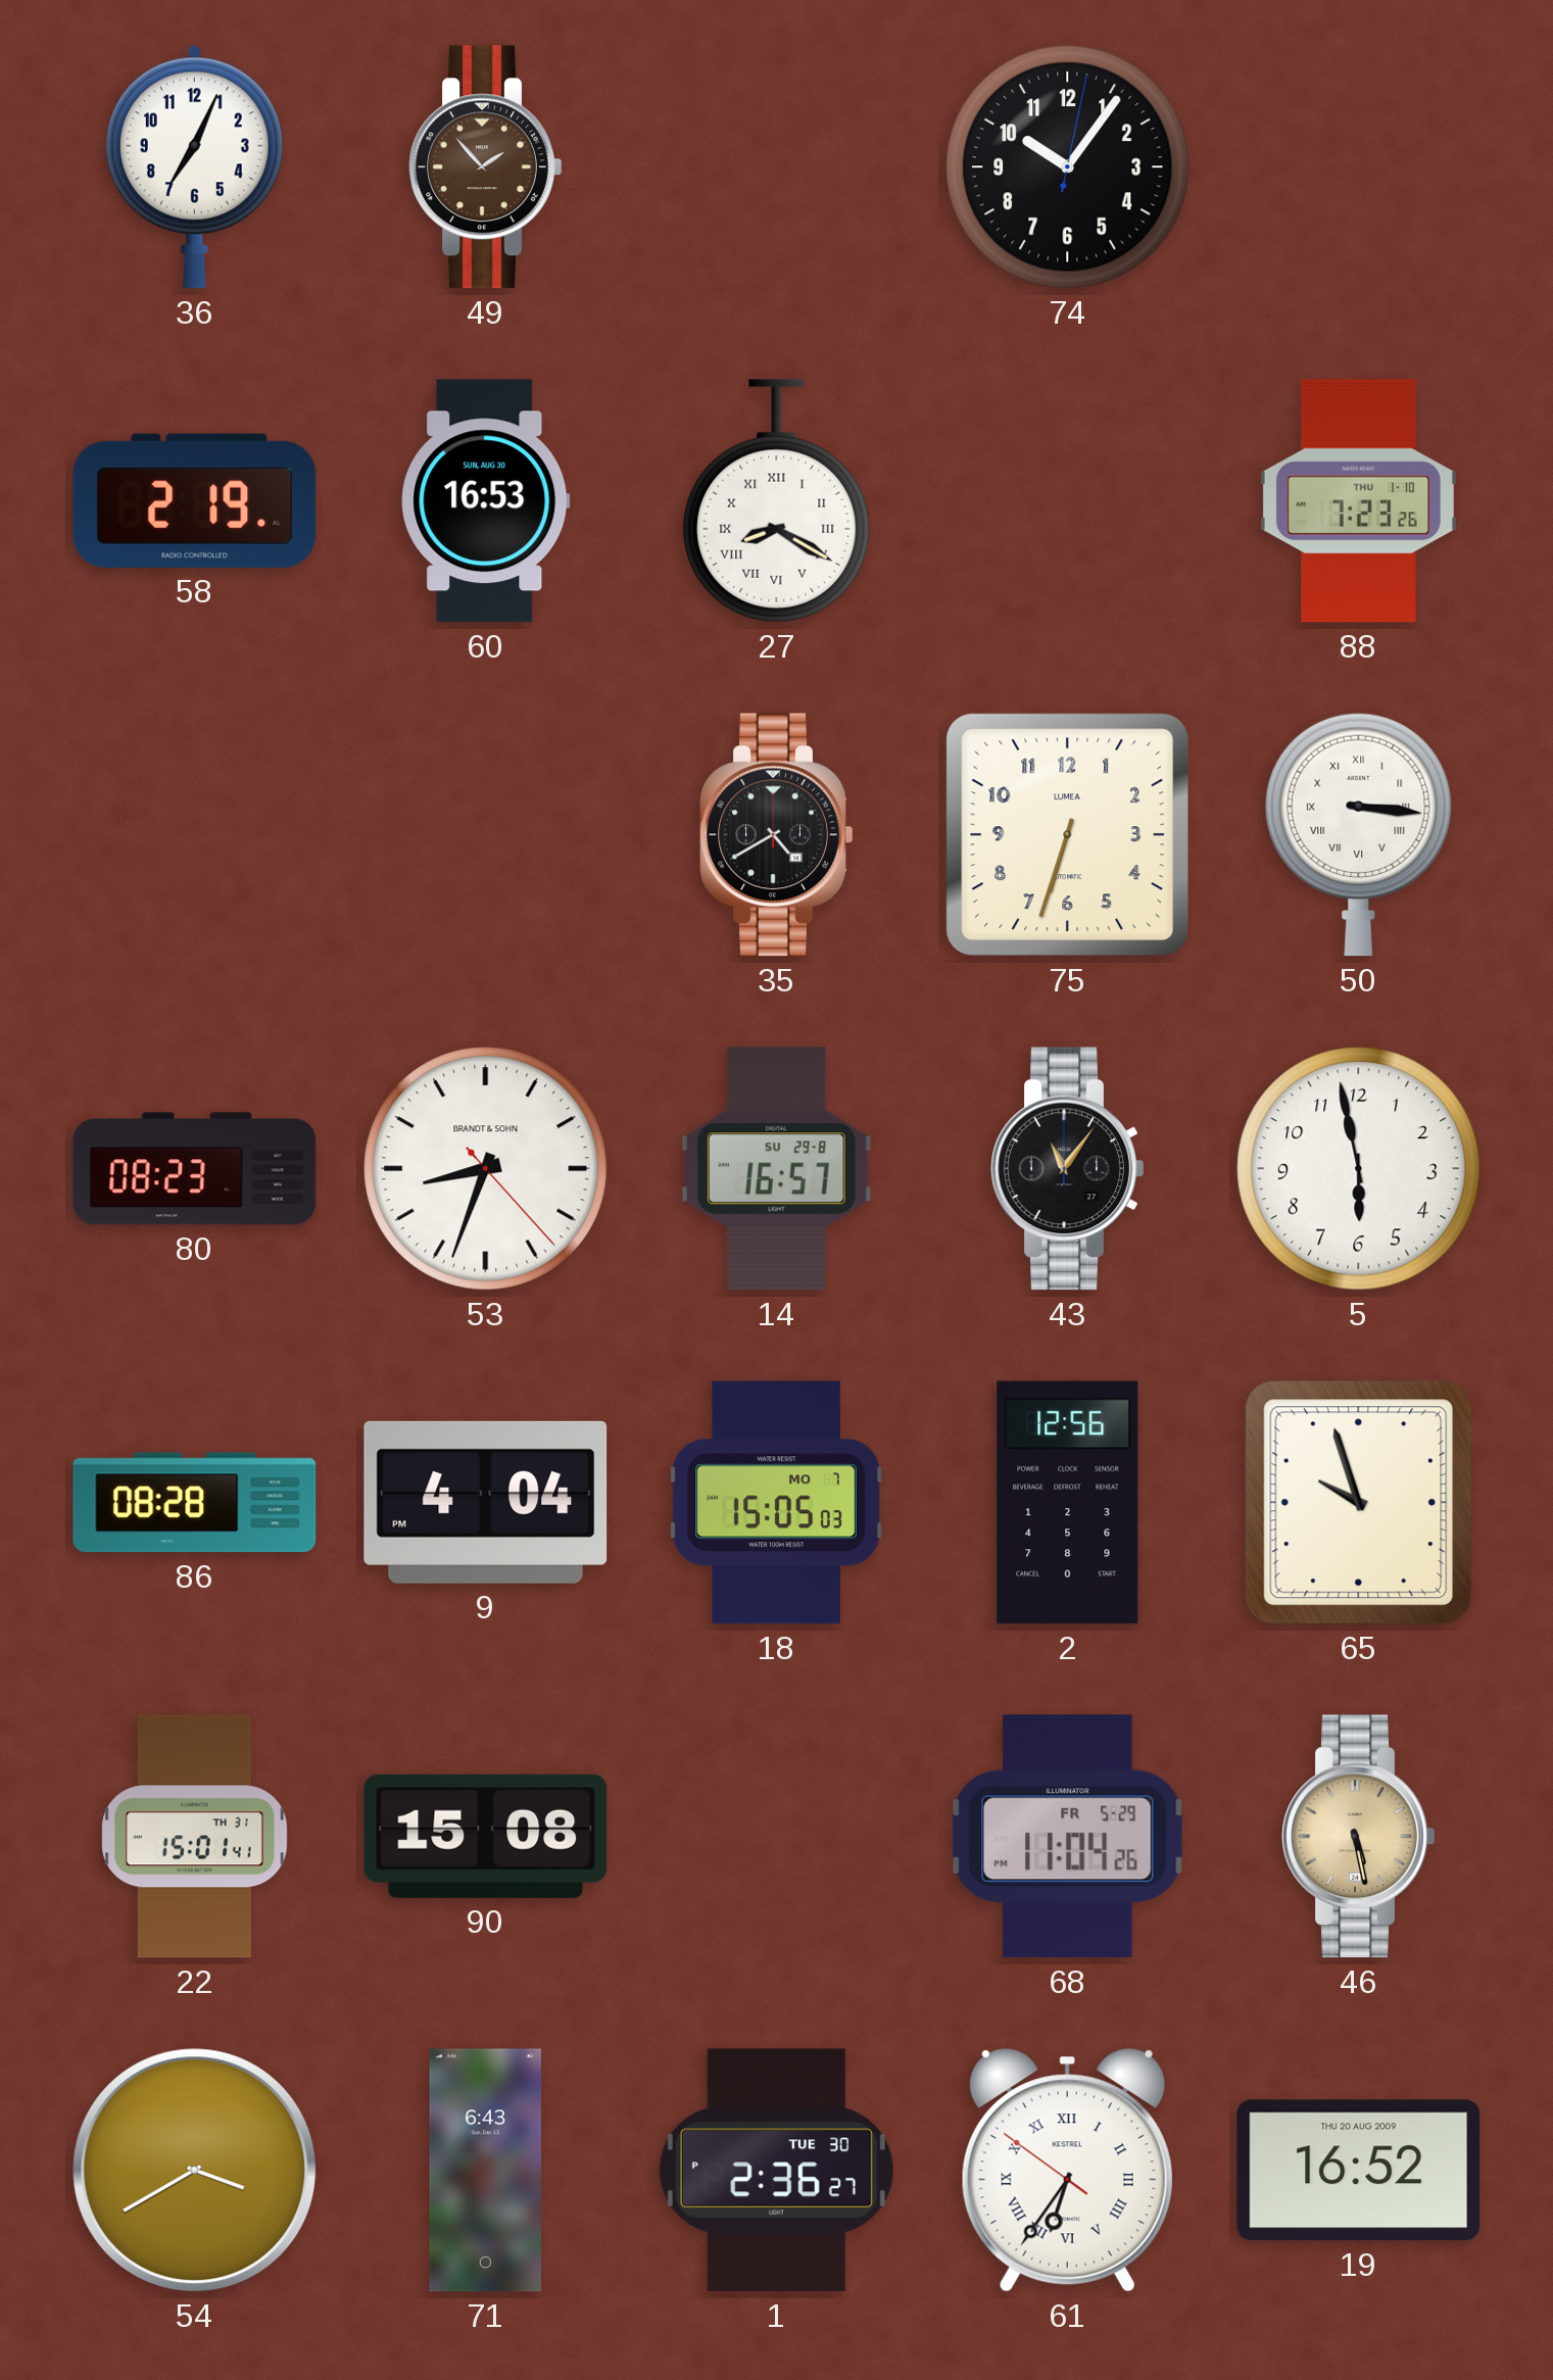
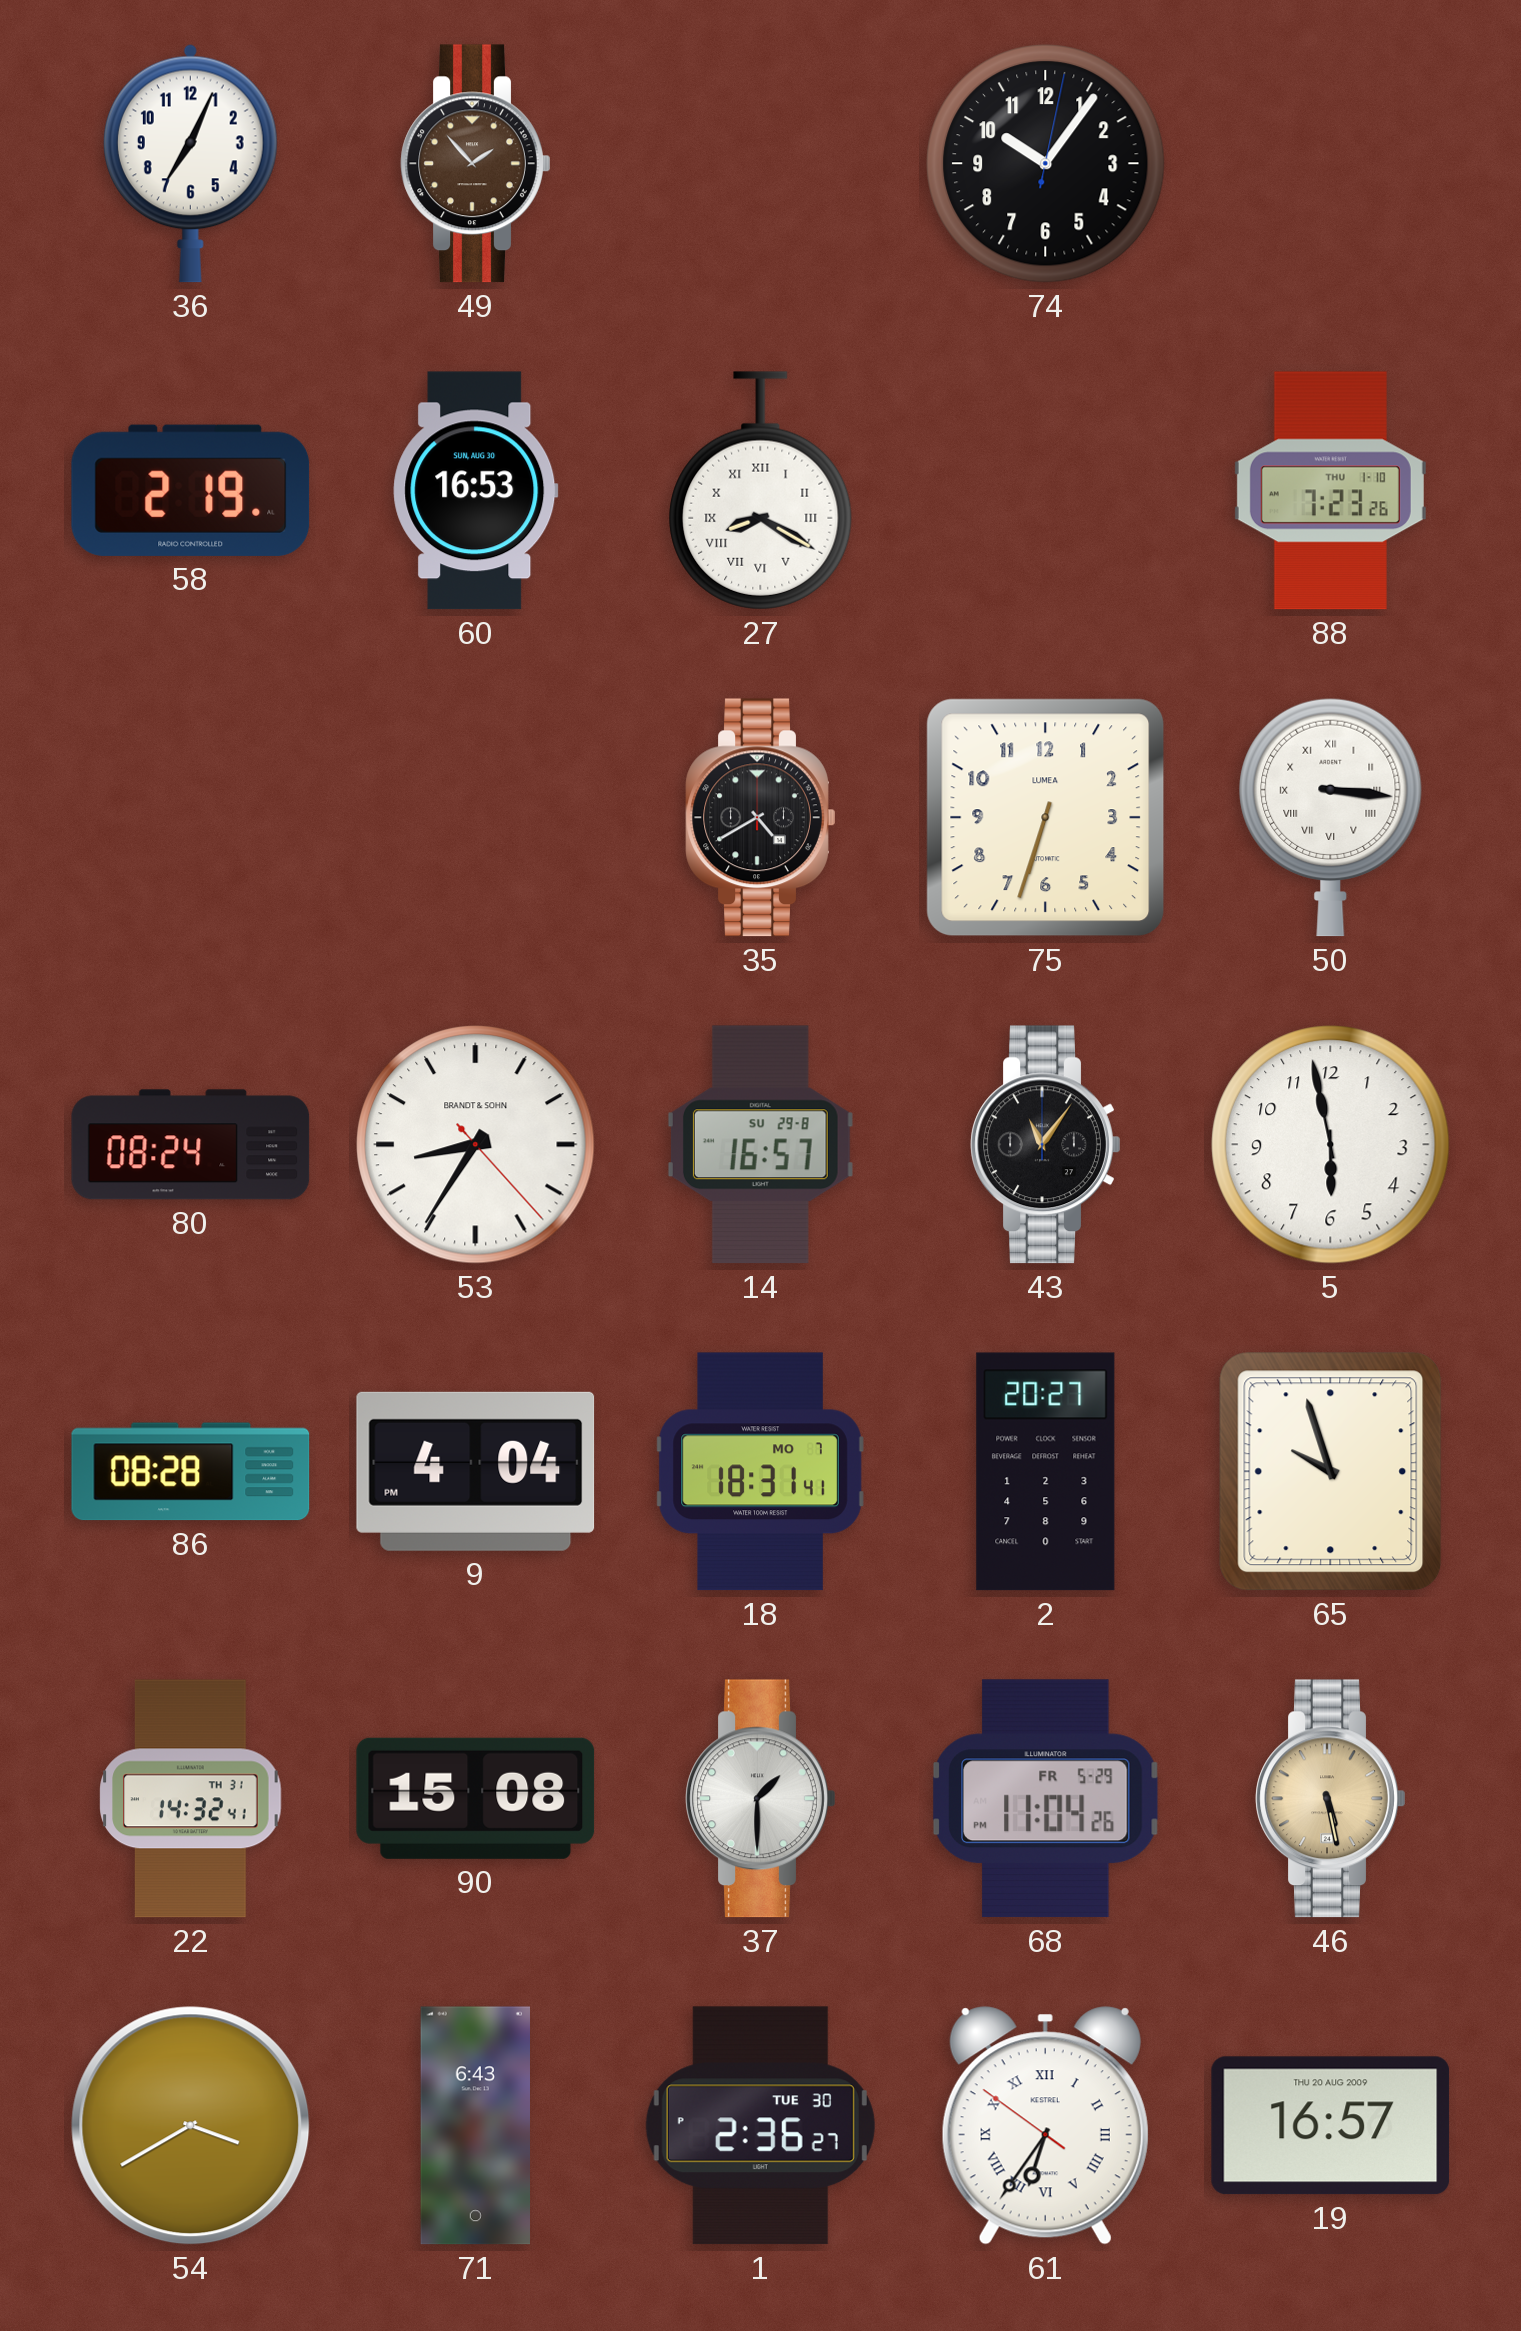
80: 08:23 -> 08:24
53: 8:33 -> 8:35
18: 15:05 -> 18:31
2: 12:56 -> 20:27
22: 15:01 -> 14:32
37: none -> 1:30
19: 16:52 -> 16:57
